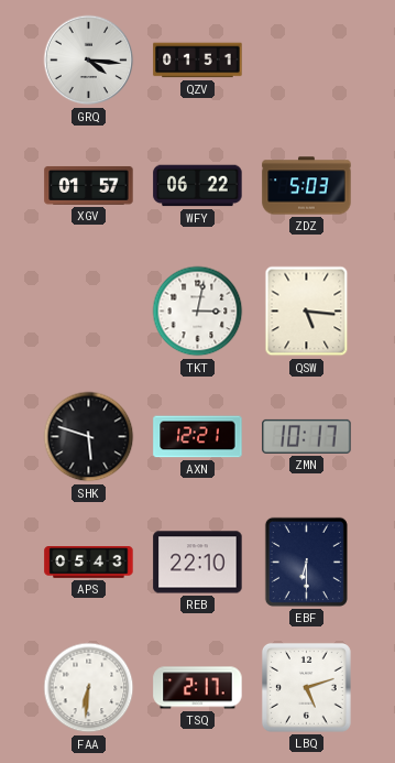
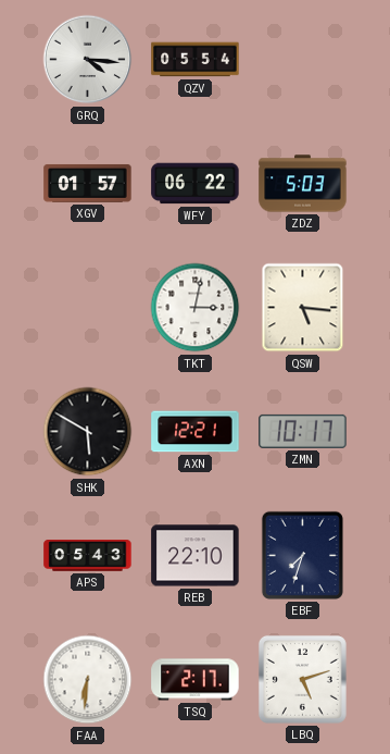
QZV: 01:51 -> 05:54
SHK: 5:48 -> 5:50
EBF: 6:30 -> 7:33
